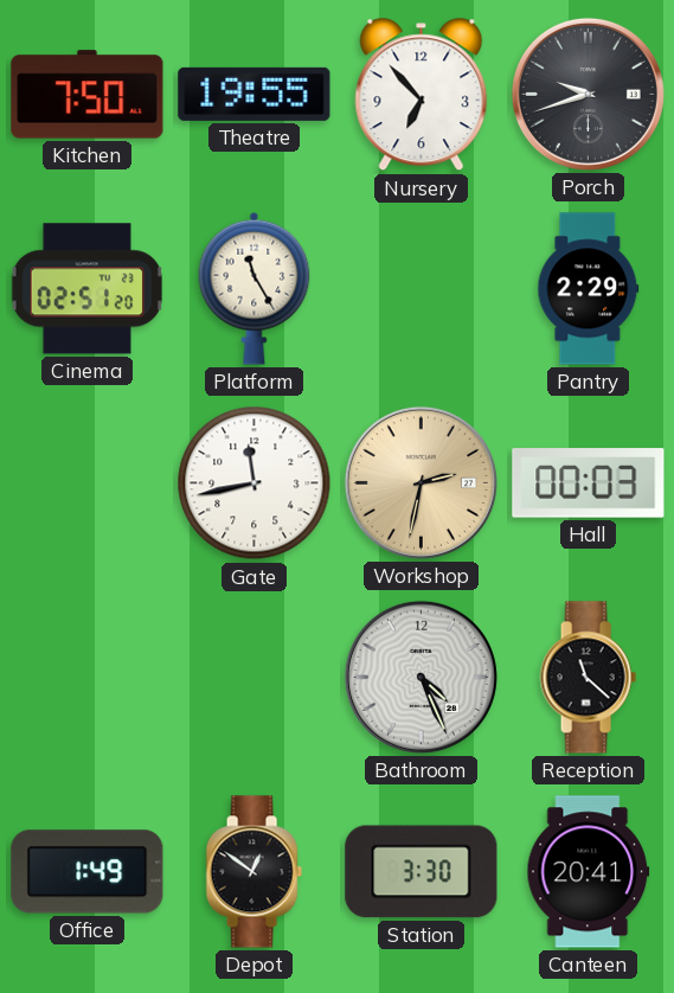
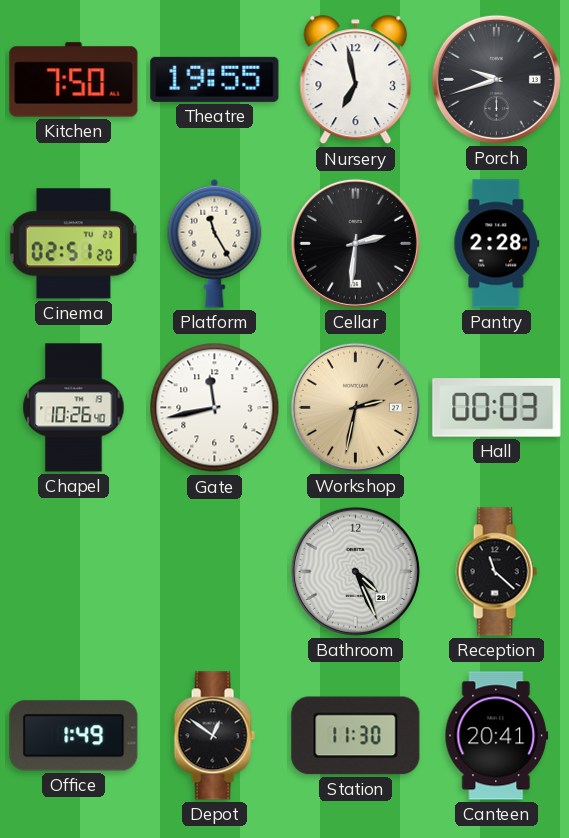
Nursery: 6:53 -> 6:58
Cellar: none -> 2:31
Pantry: 2:29 -> 2:28
Chapel: none -> 10:26
Station: 3:30 -> 11:30
